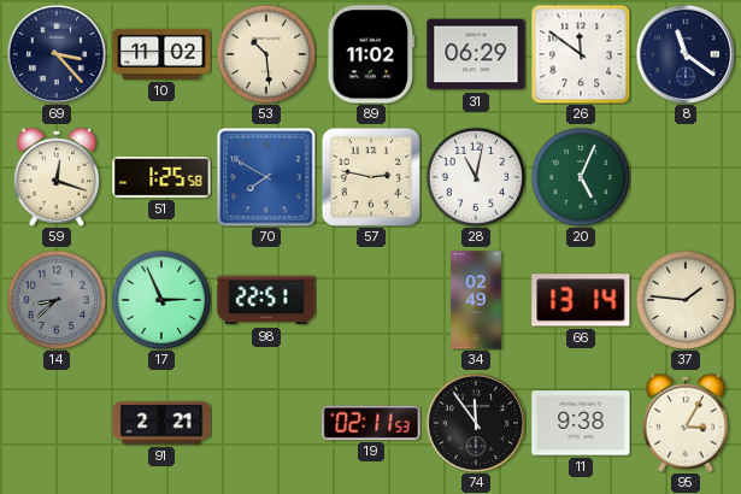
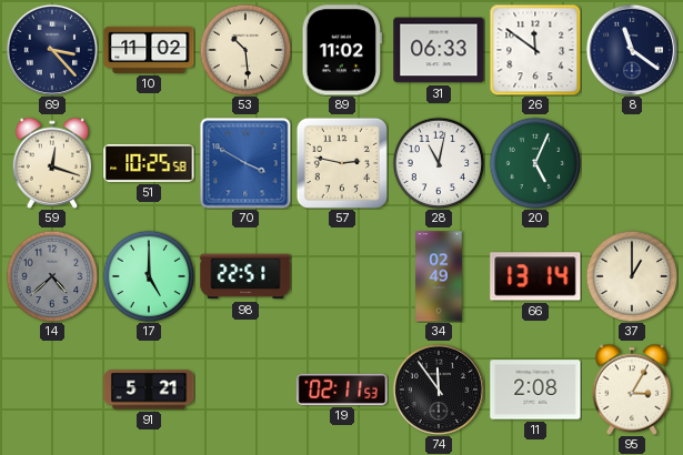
31: 06:29 -> 06:33
51: 1:25 -> 10:25
70: 7:50 -> 3:50
14: 8:38 -> 4:38
17: 2:56 -> 5:00
37: 1:46 -> 1:00
91: 2:21 -> 5:21
11: 9:38 -> 2:08
